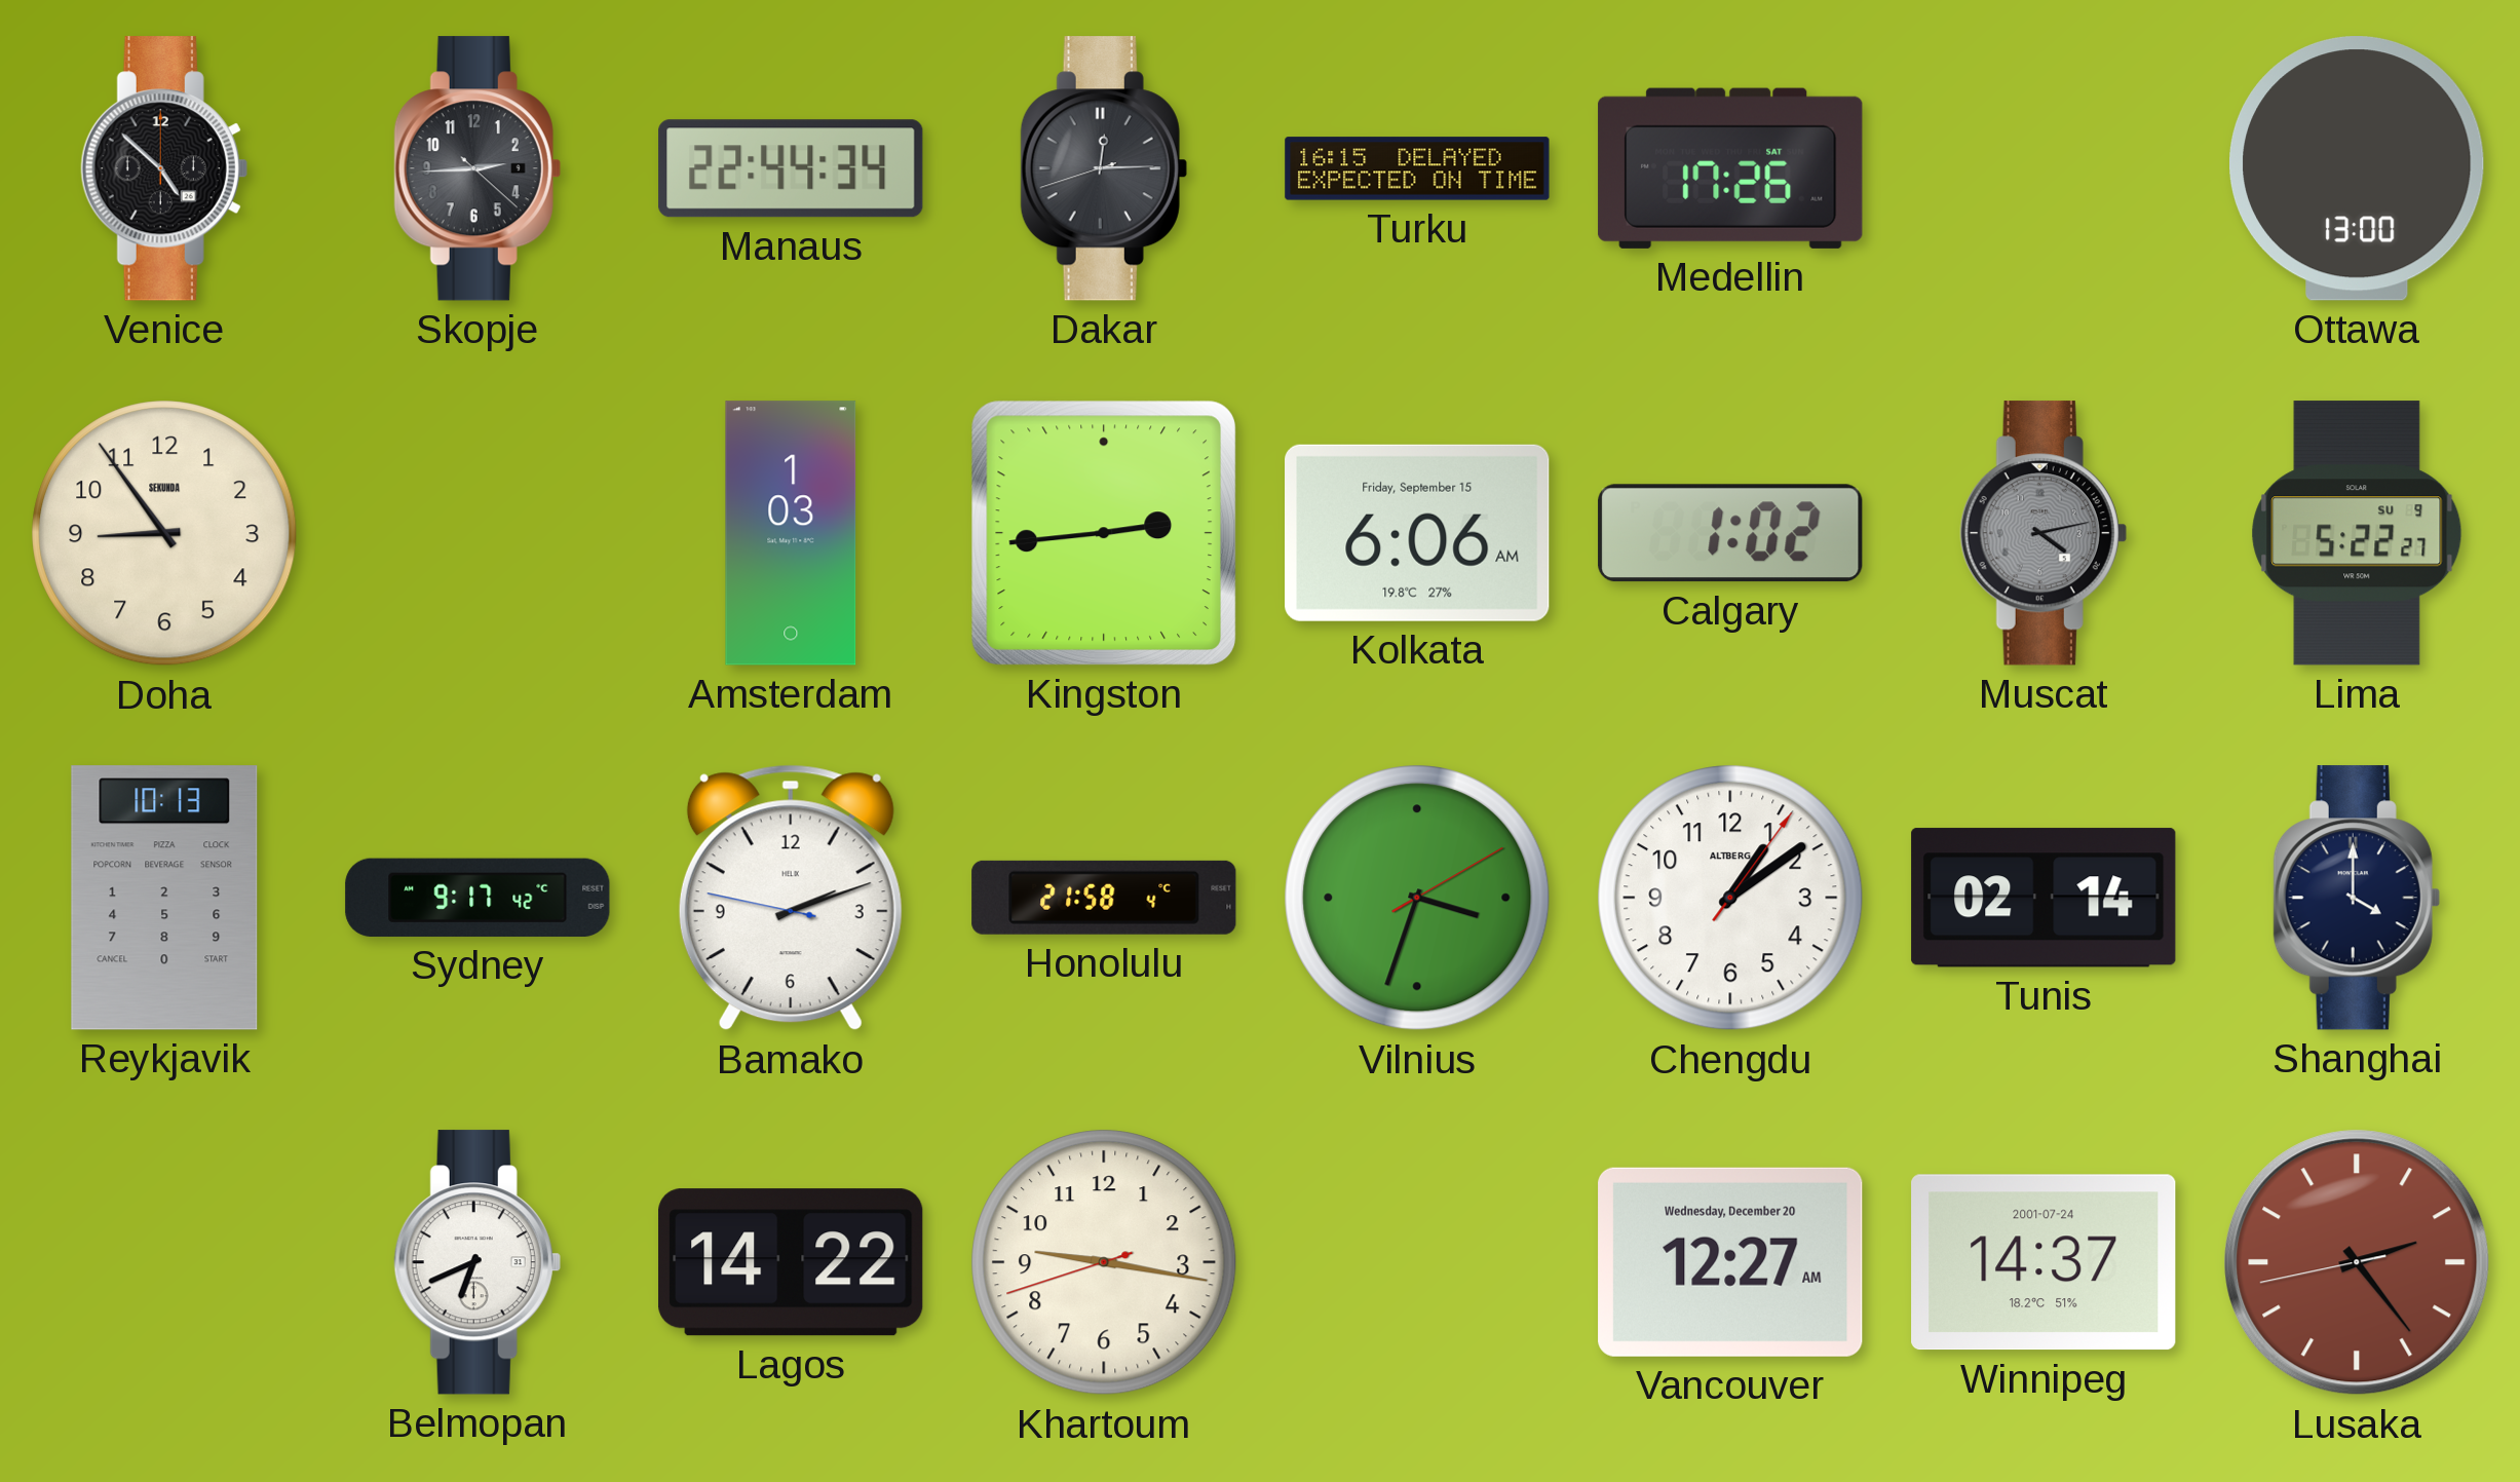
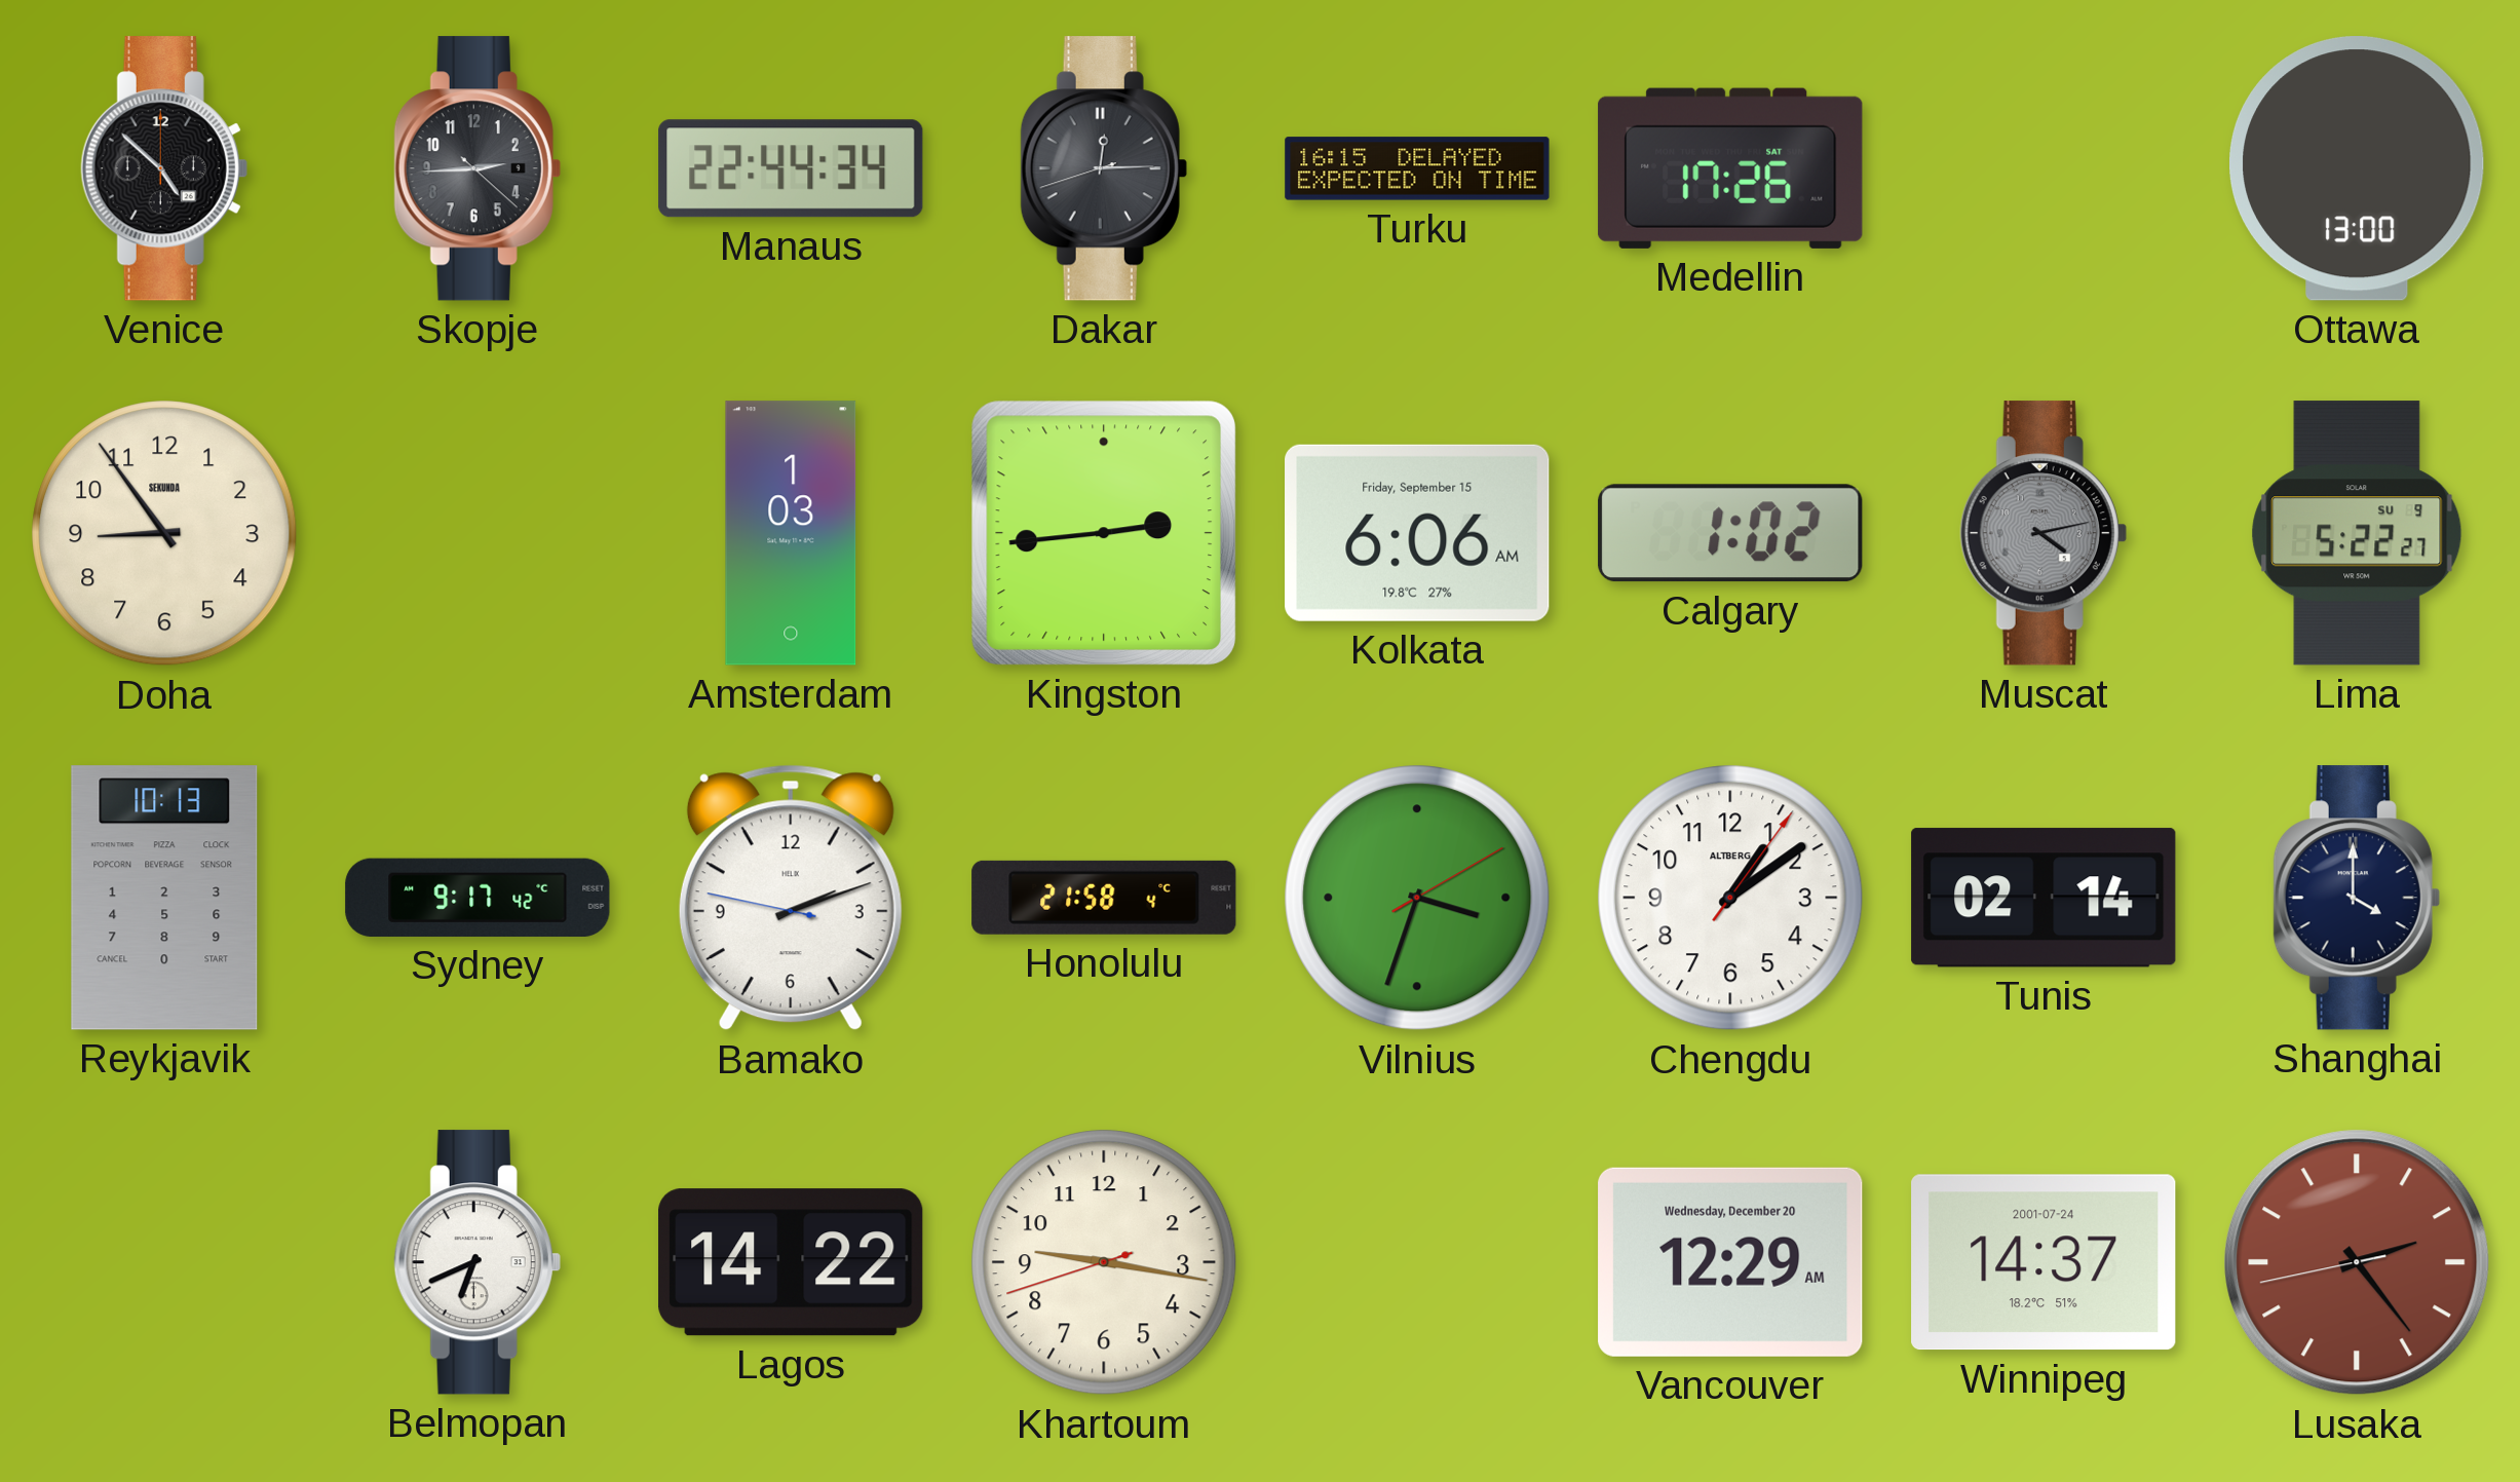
Vancouver: 12:27 -> 12:29
